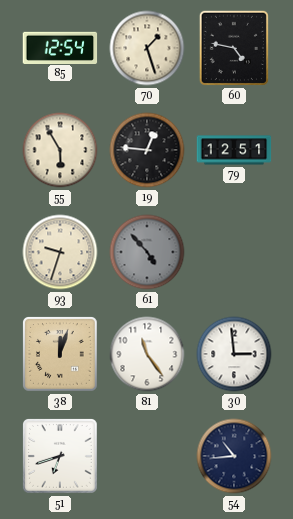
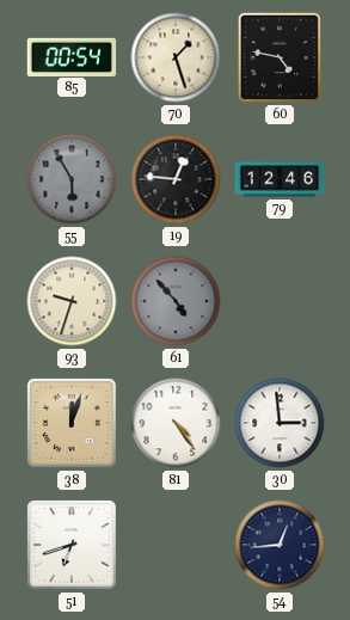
85: 12:54 -> 00:54
55 dial: cream -> grey
79: 12:51 -> 12:46
81: 11:24 -> 4:24
54: 10:44 -> 12:44
